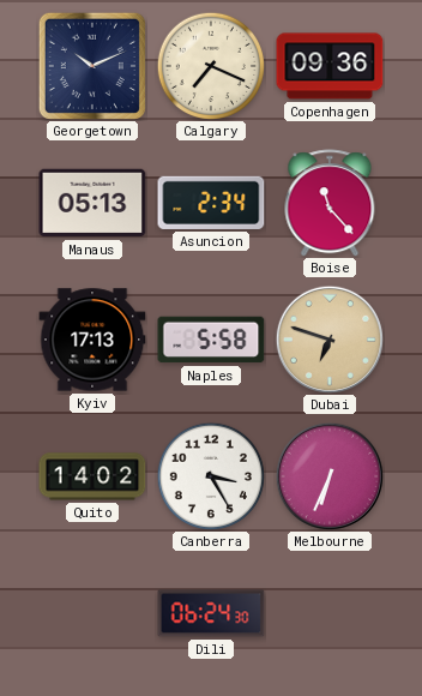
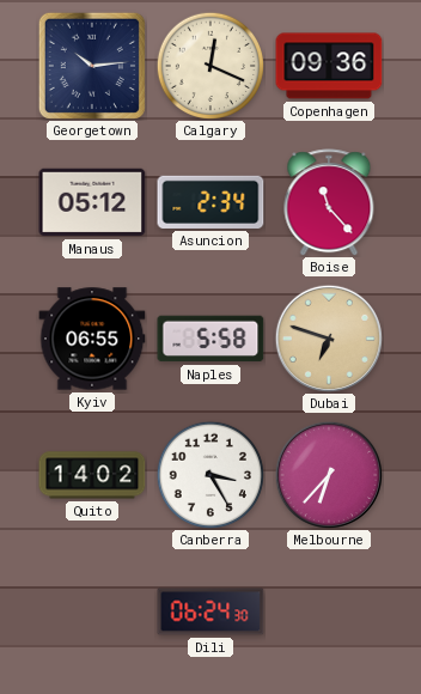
Georgetown: 10:11 -> 10:14
Calgary: 7:19 -> 12:19
Manaus: 05:13 -> 05:12
Kyiv: 17:13 -> 06:55
Melbourne: 6:34 -> 6:37
